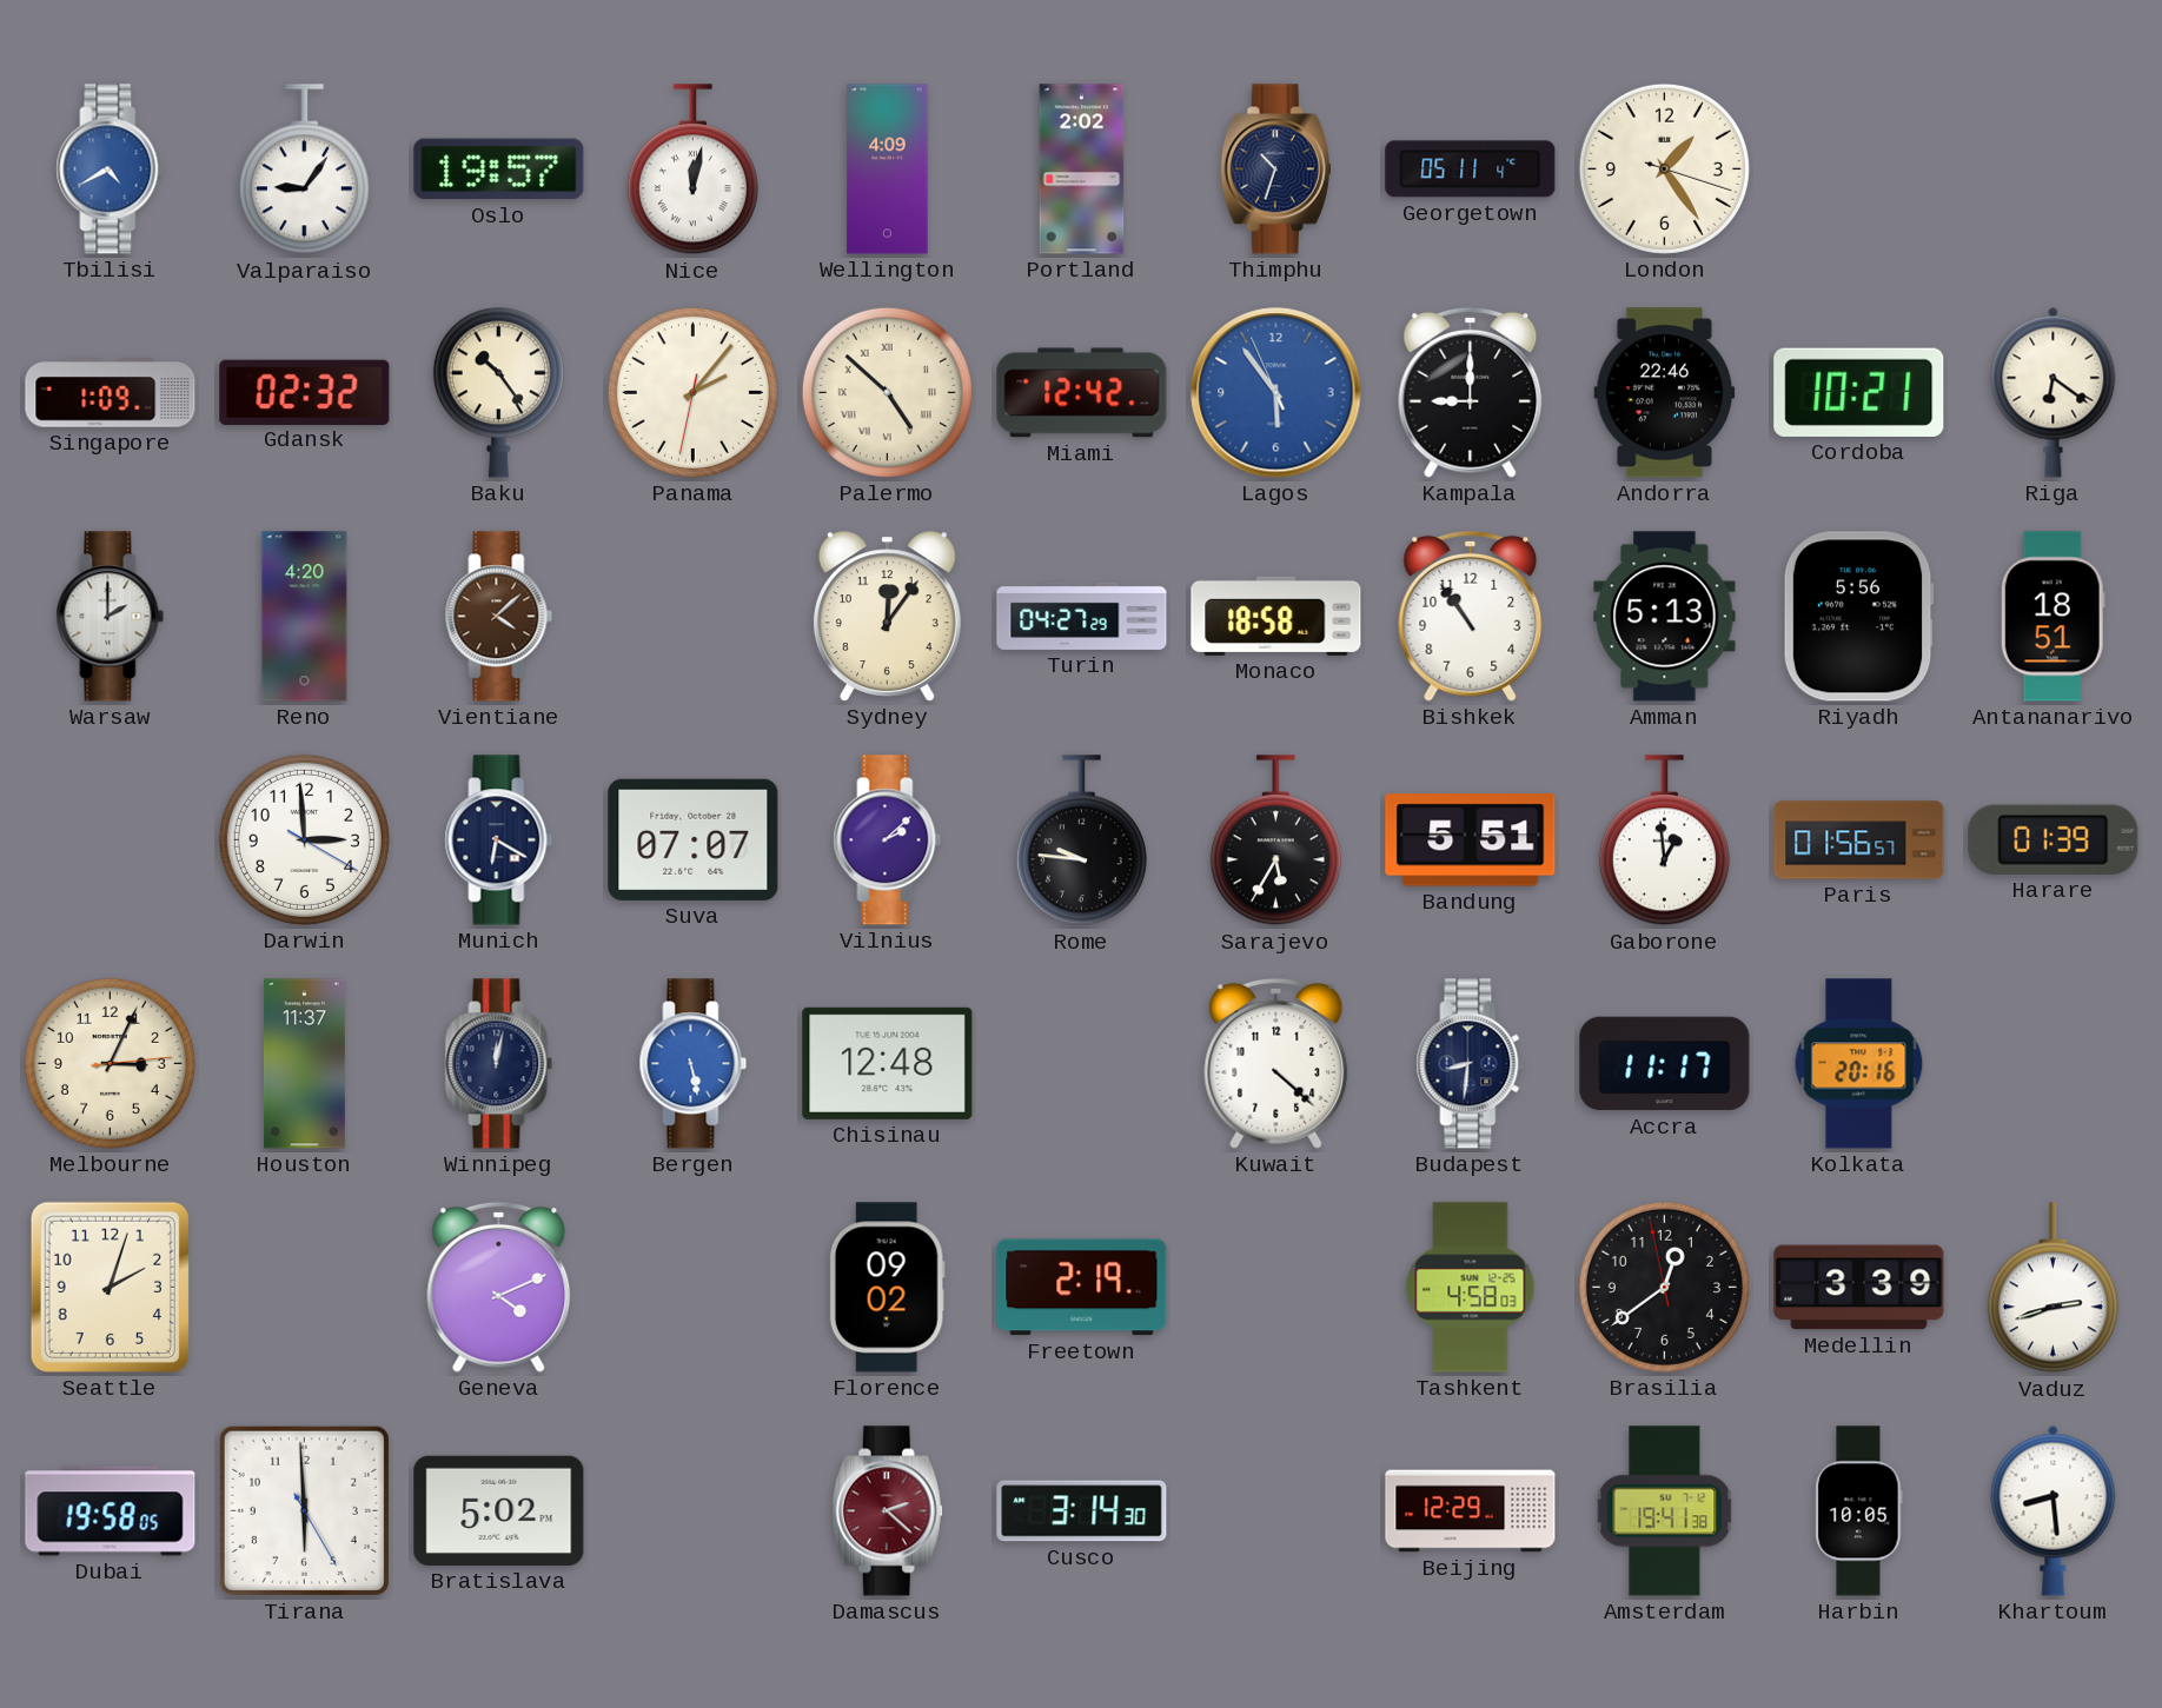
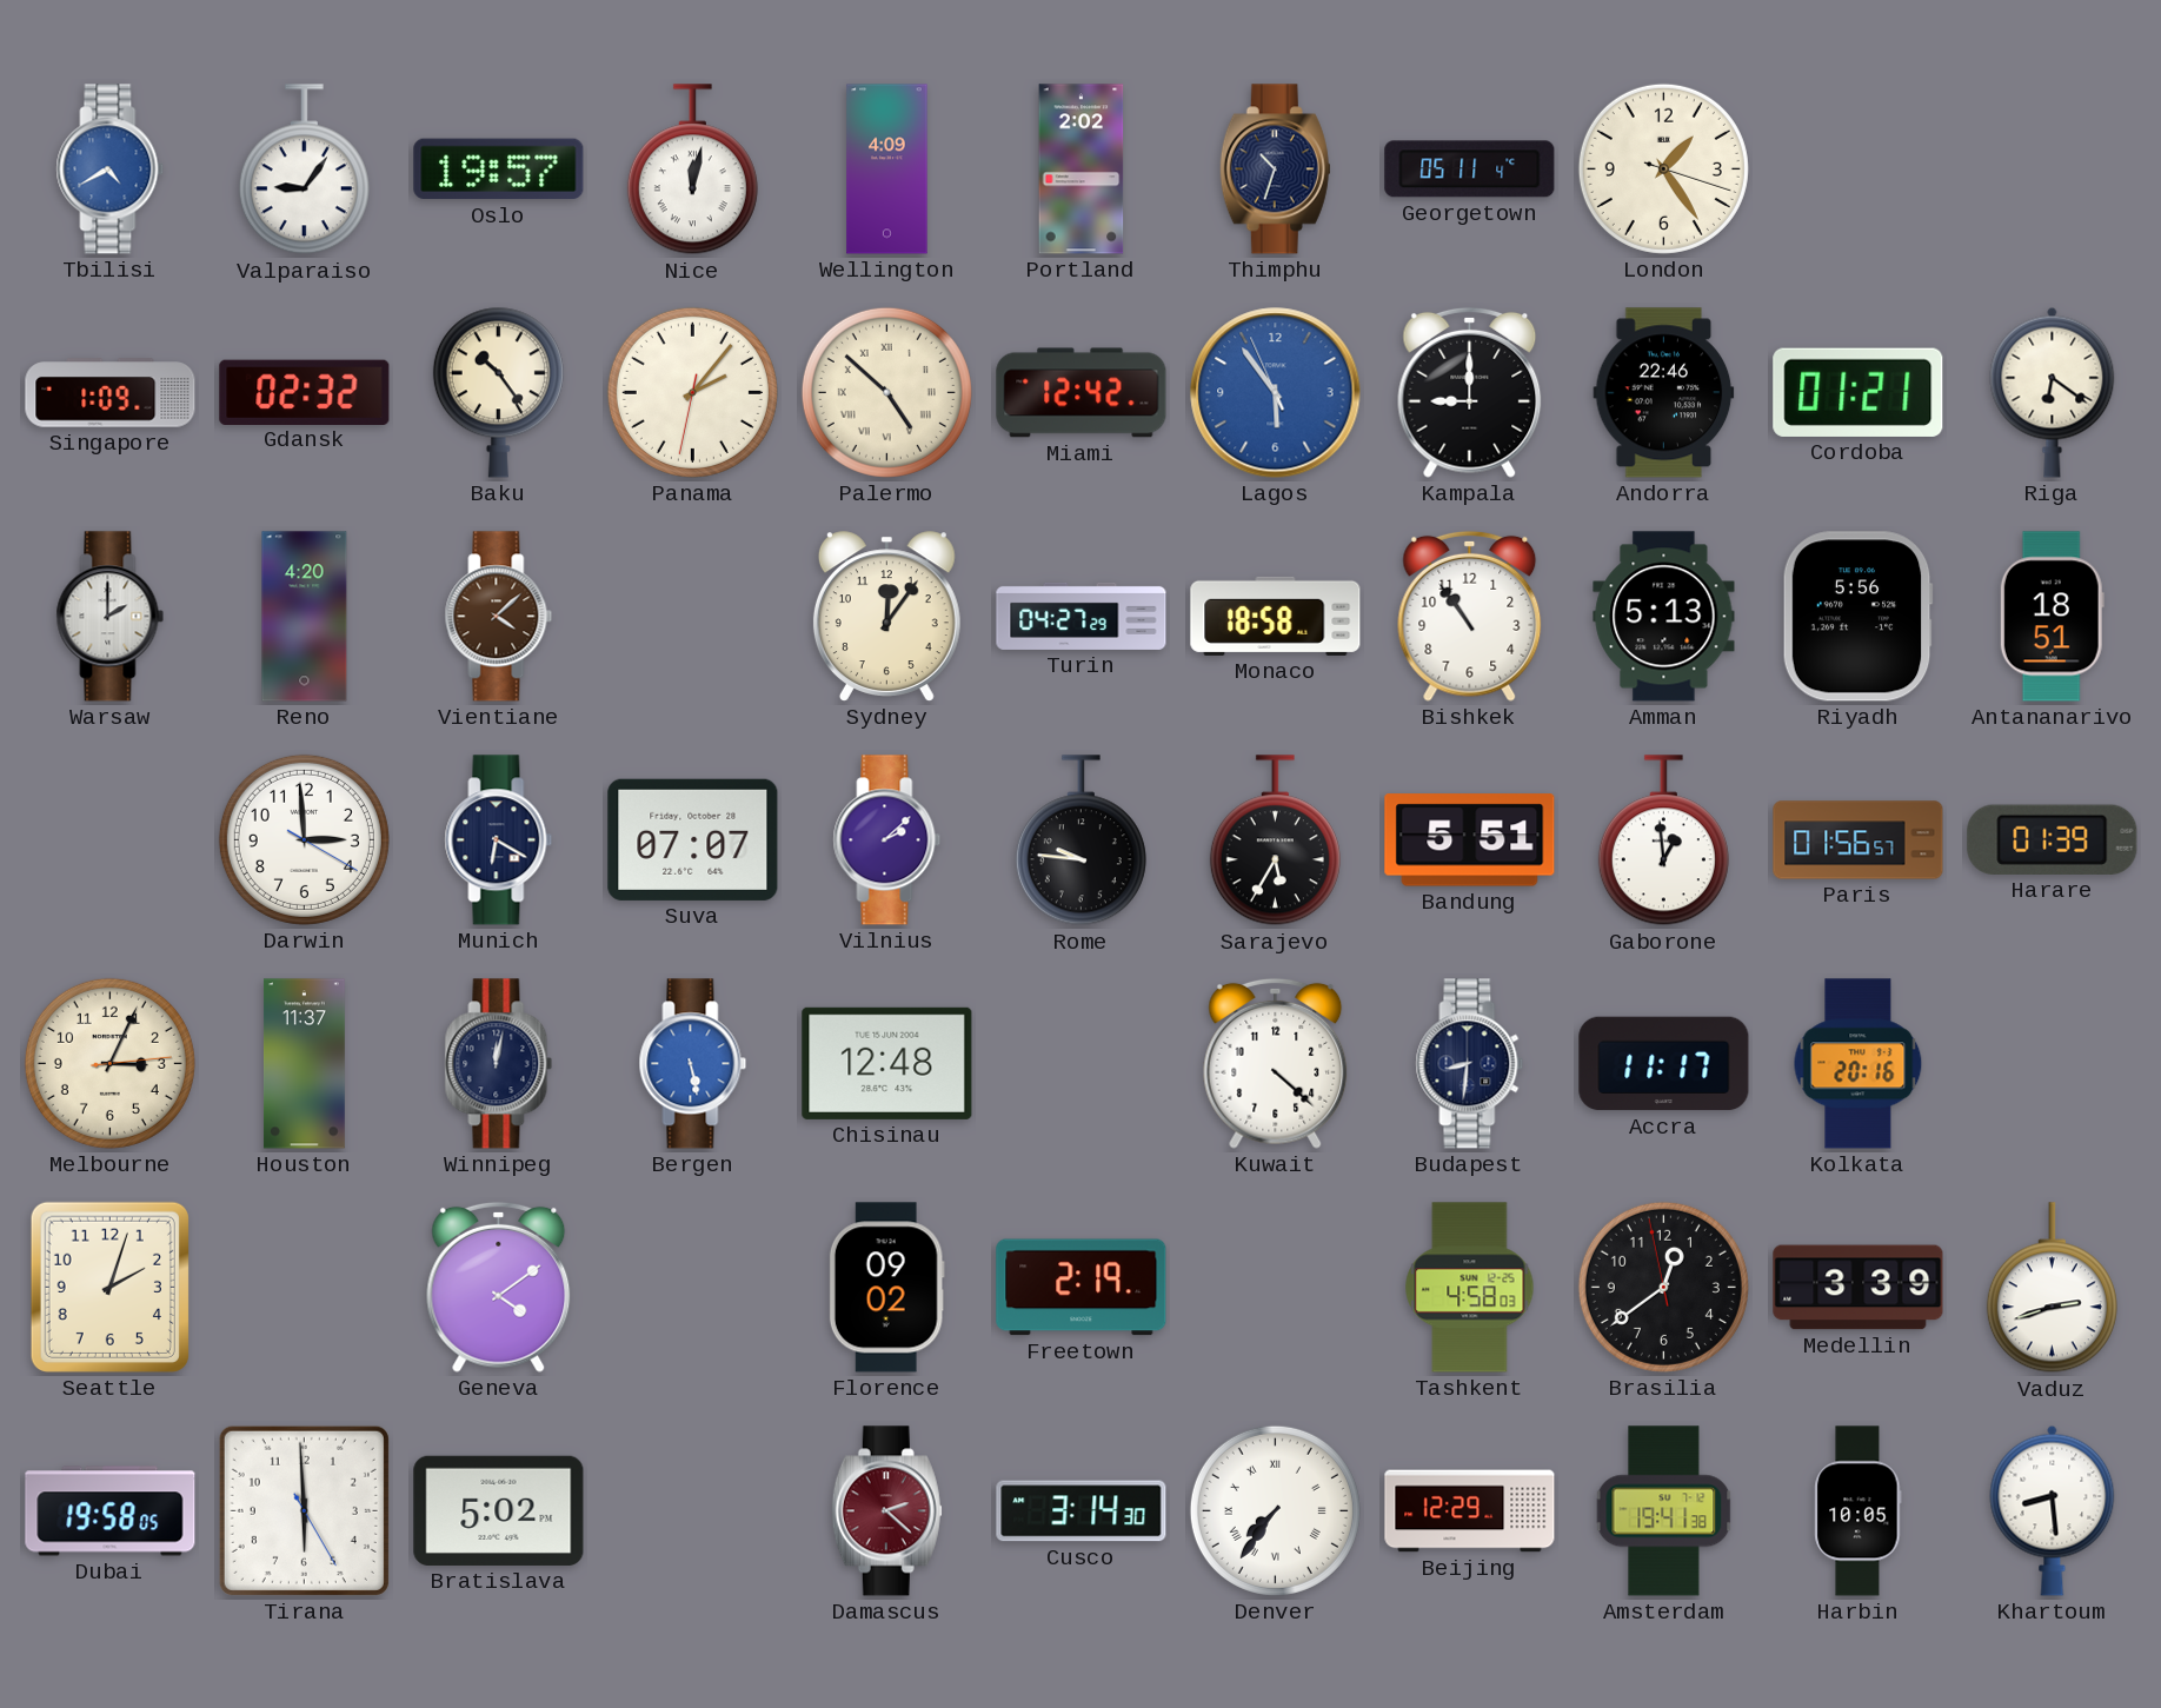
Cordoba: 10:21 -> 01:21
Geneva: 4:11 -> 4:09
Denver: none -> 7:36
